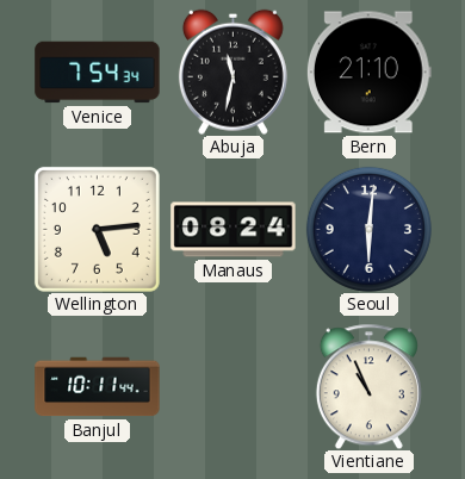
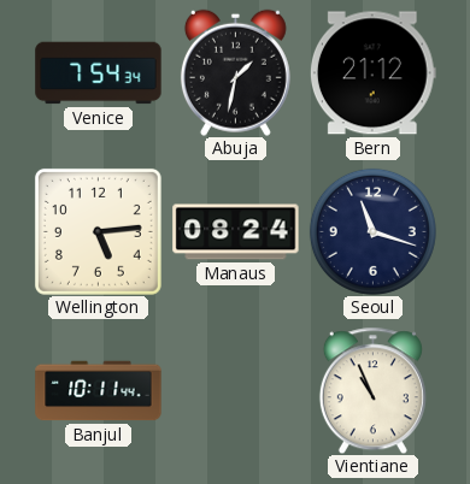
Abuja: 11:32 -> 1:32
Bern: 21:10 -> 21:12
Seoul: 6:01 -> 11:18
